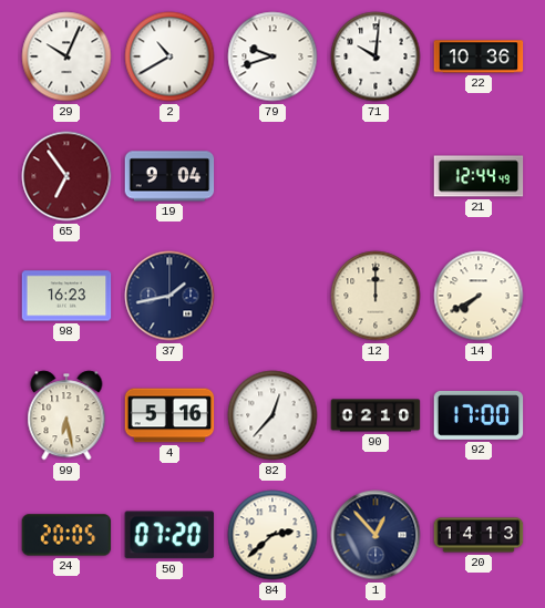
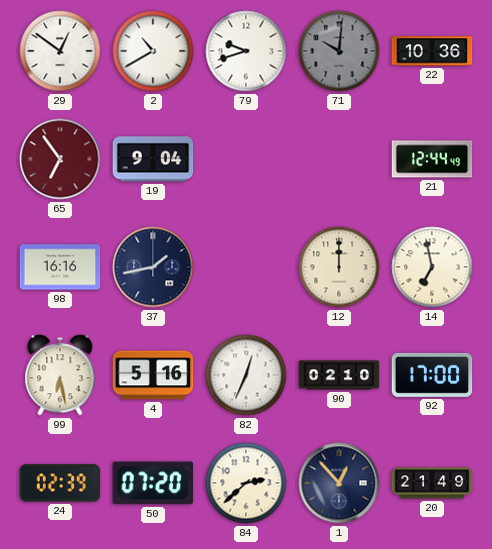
29: 10:04 -> 12:51
71 dial: white -> grey
98: 16:23 -> 16:16
14: 7:40 -> 6:58
82: 12:37 -> 12:34
24: 20:05 -> 02:39
20: 14:13 -> 21:49
